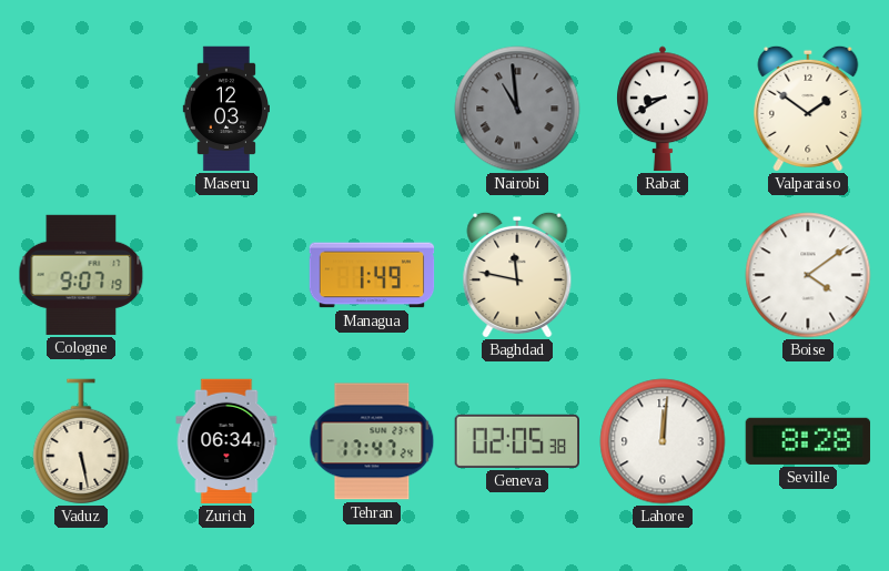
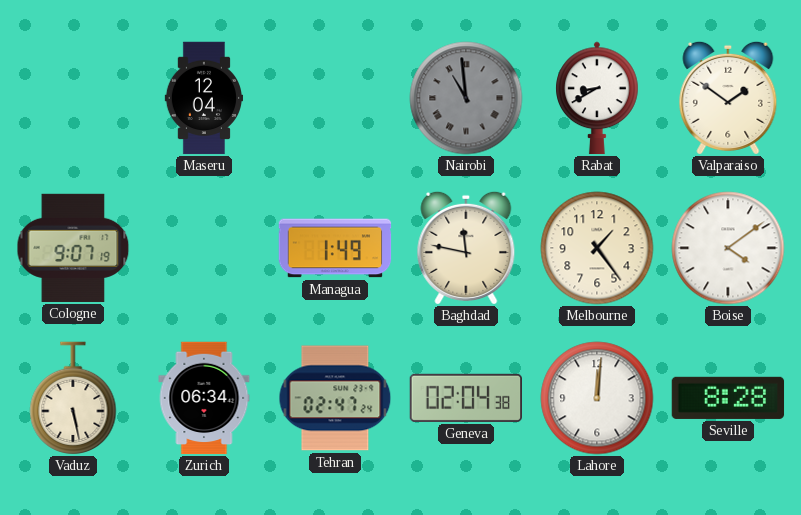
Maseru: 12:03 -> 12:04
Melbourne: none -> 1:24
Tehran: 17:47 -> 02:47
Geneva: 02:05 -> 02:04
